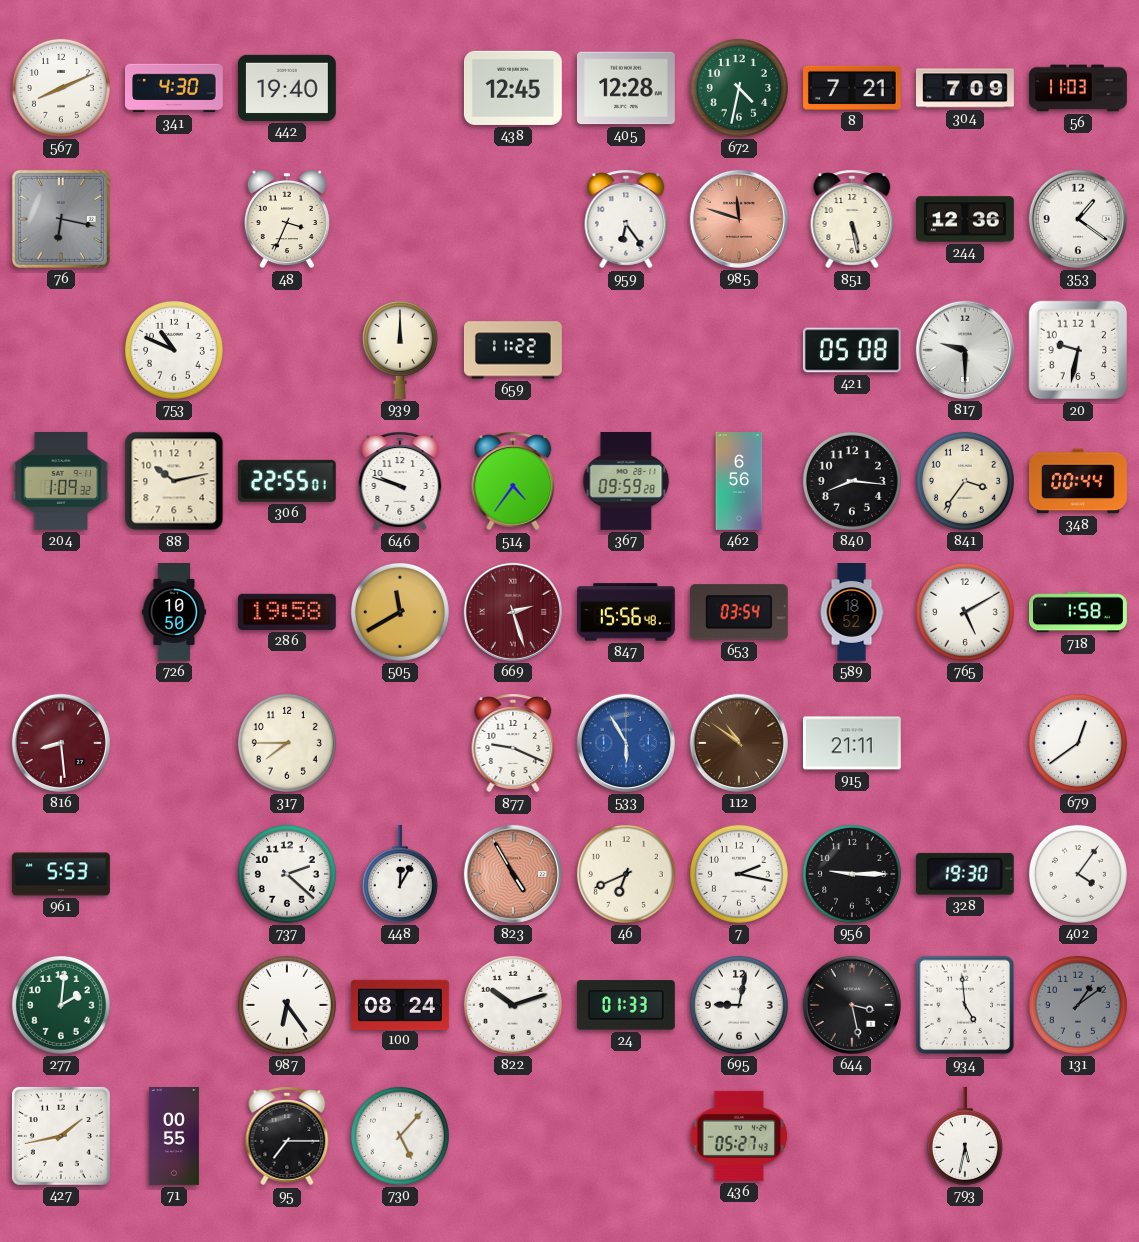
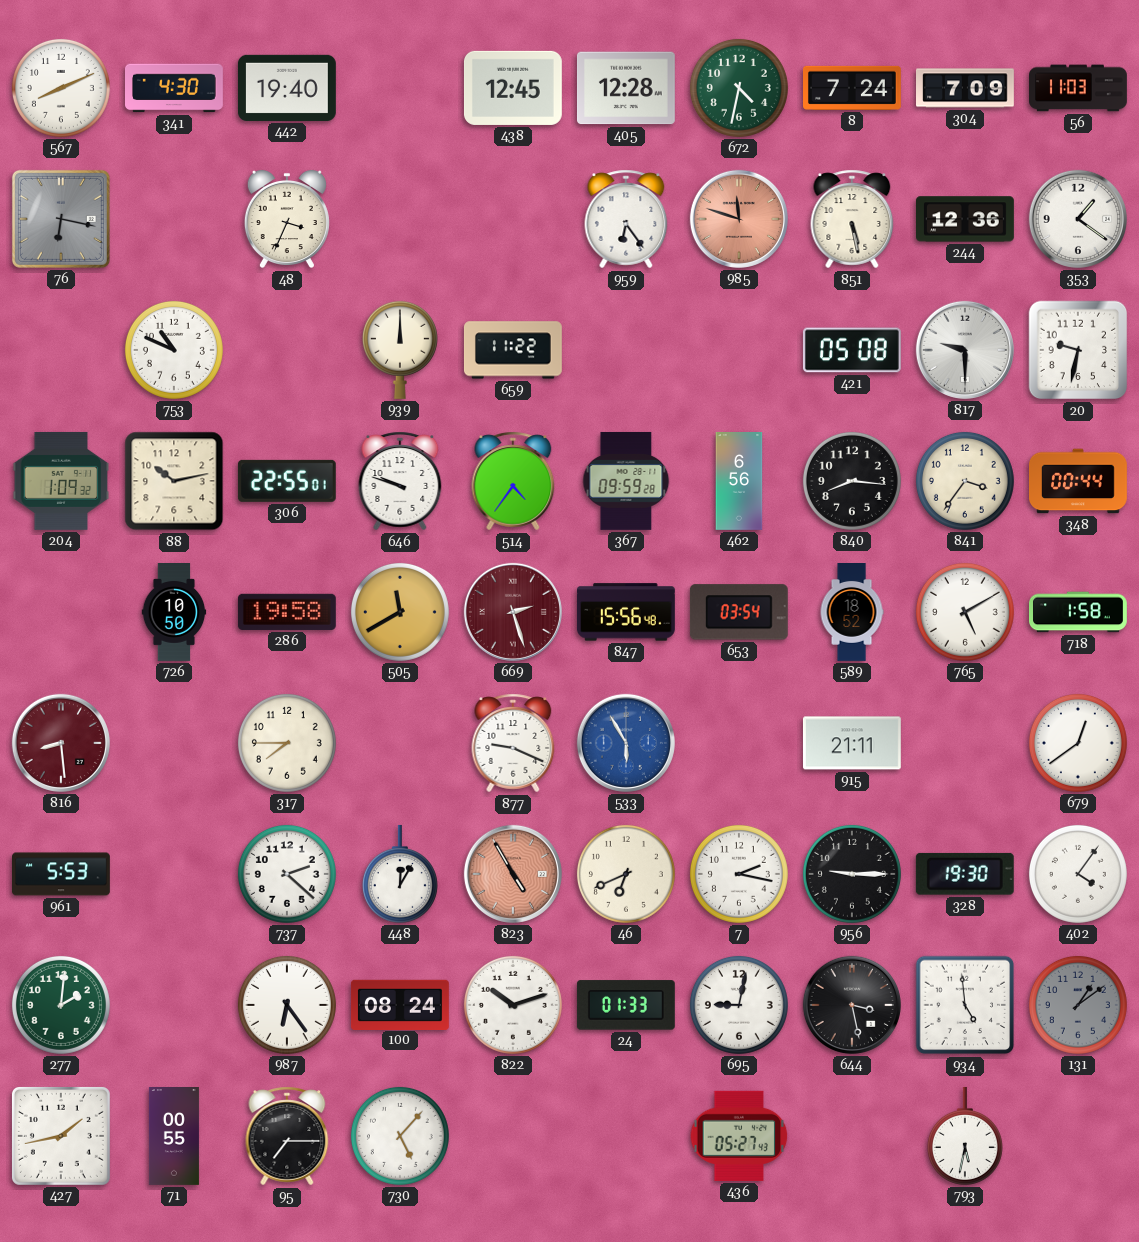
8: 7:21 -> 7:24
112: 10:51 -> none
